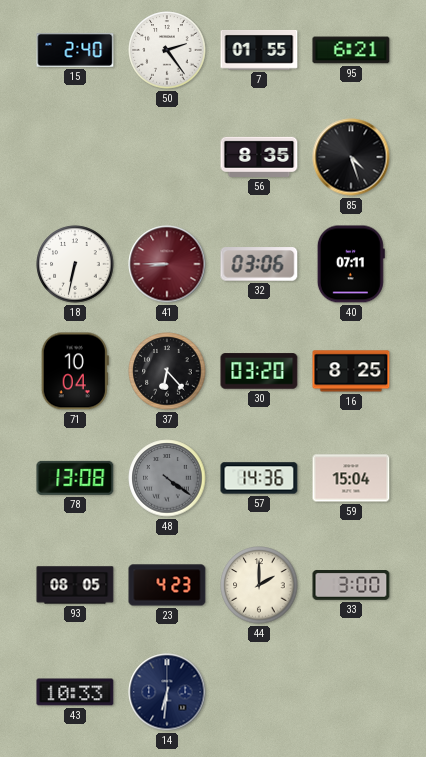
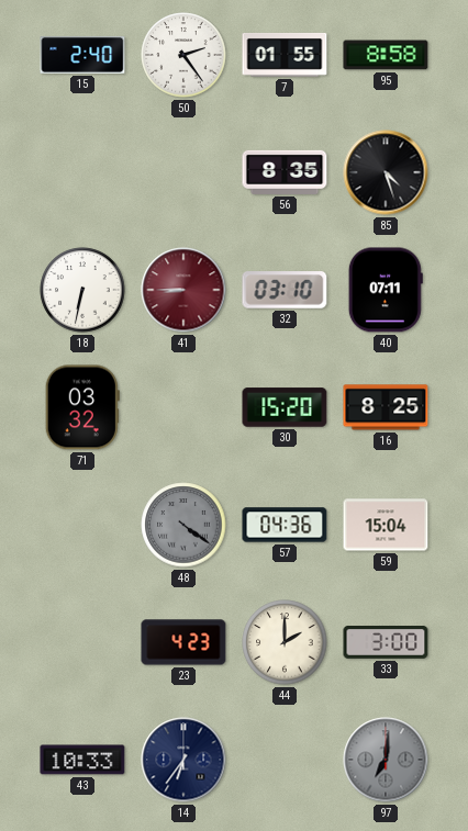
95: 6:21 -> 8:58
32: 03:06 -> 03:10
71: 10:04 -> 03:32
37: 6:23 -> none
30: 03:20 -> 15:20
78: 13:08 -> none
57: 14:36 -> 04:36
93: 08:05 -> none
14: 6:31 -> 6:36
97: none -> 7:01
